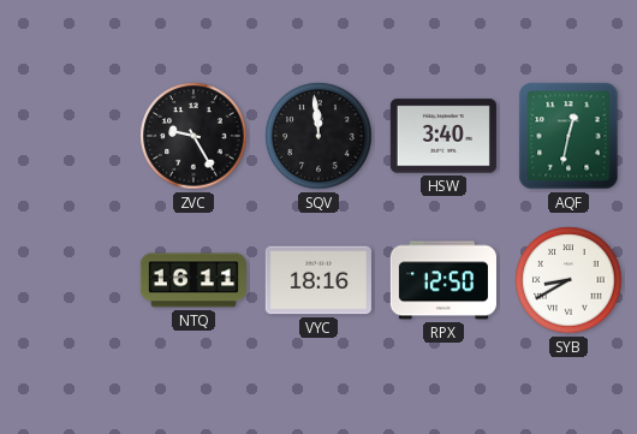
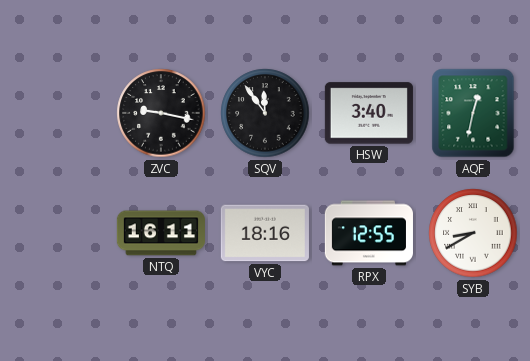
ZVC: 9:25 -> 9:17
SQV: 11:59 -> 11:54
RPX: 12:50 -> 12:55
